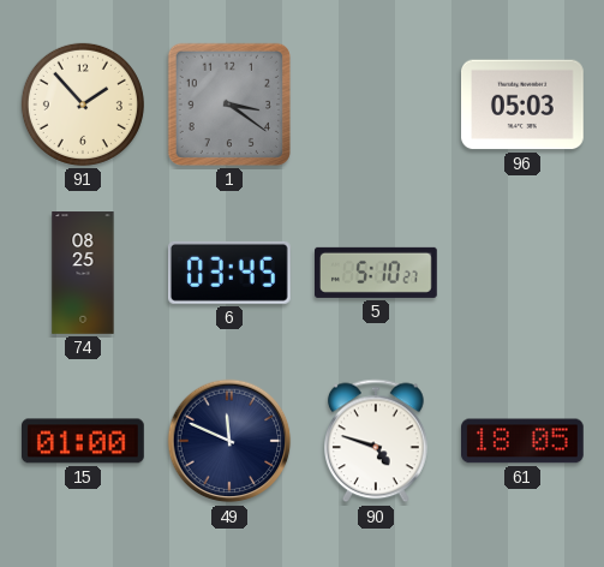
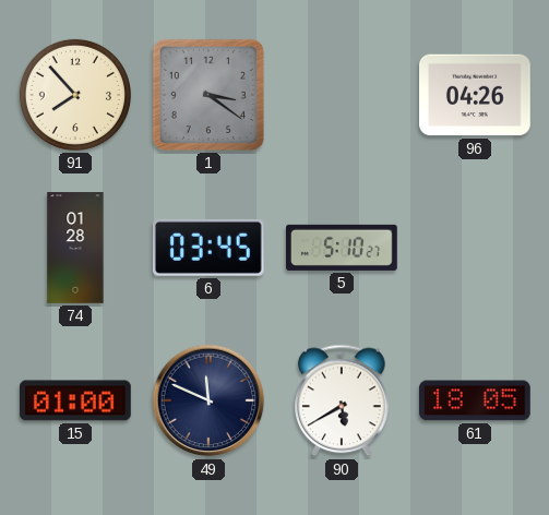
91: 1:53 -> 7:53
96: 05:03 -> 04:26
74: 08:25 -> 01:28
90: 4:48 -> 5:40
